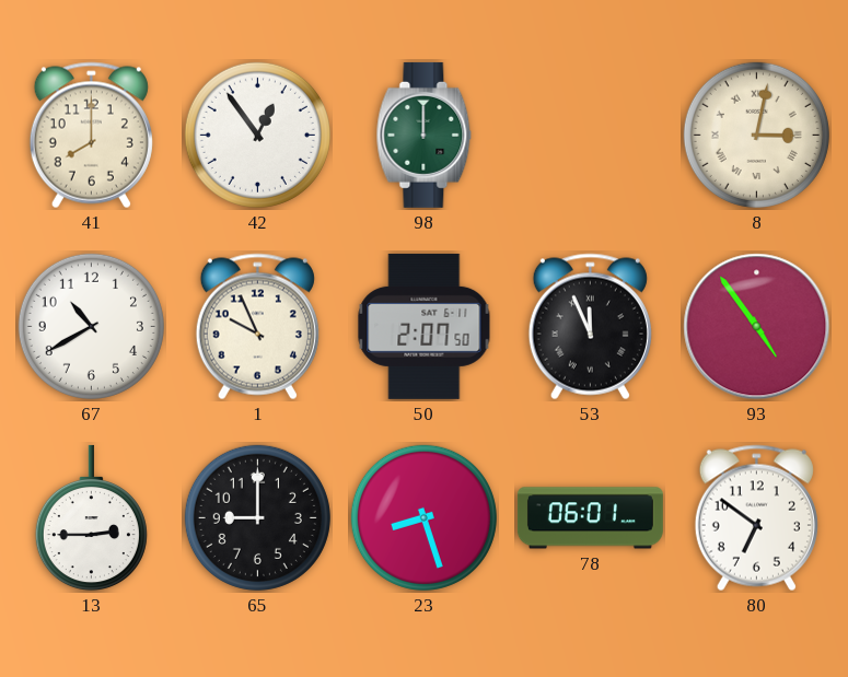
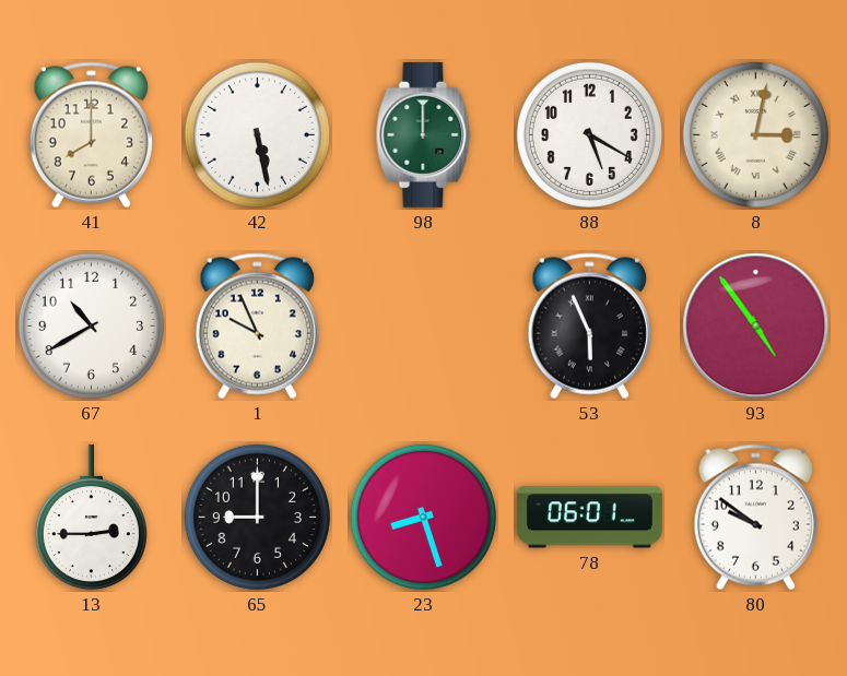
42: 12:54 -> 5:28
88: none -> 5:20
50: 2:07 -> none
53: 11:56 -> 5:56
80: 6:51 -> 9:51
